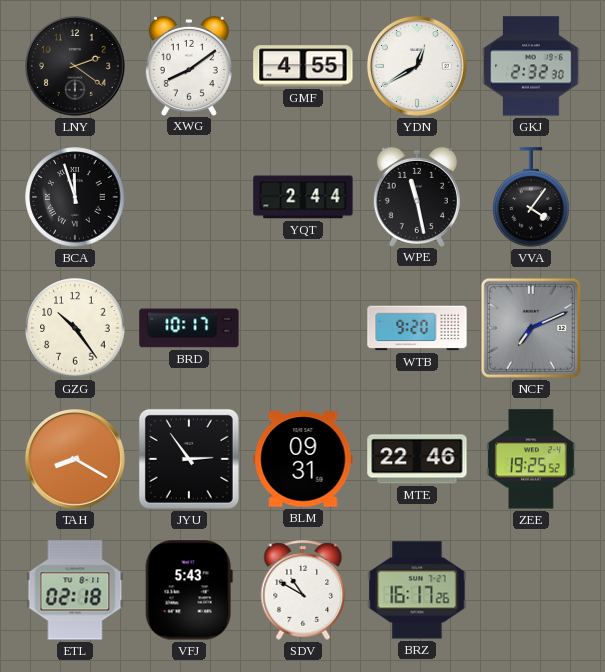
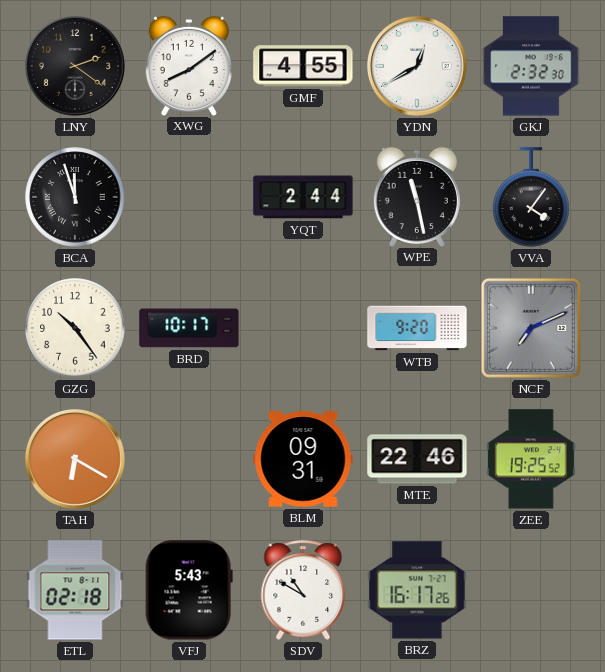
TAH: 8:20 -> 6:20
JYU: 2:54 -> none
